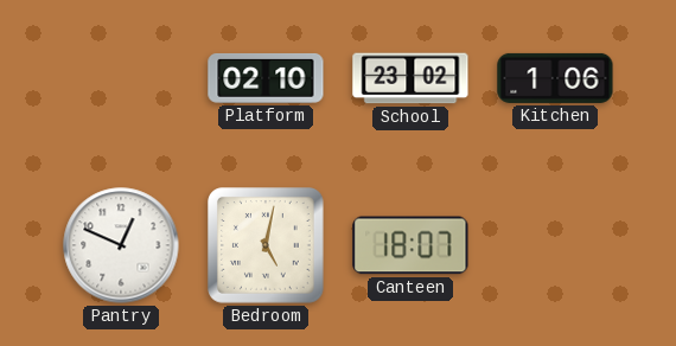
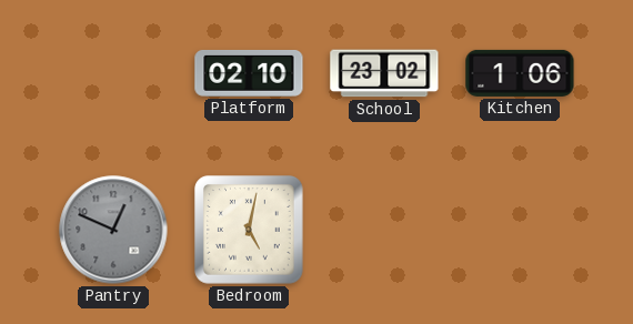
Pantry dial: white -> grey
Canteen: 18:07 -> none
